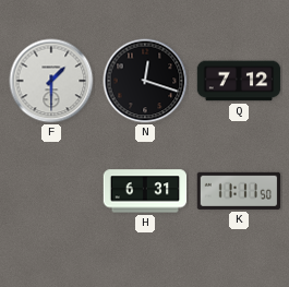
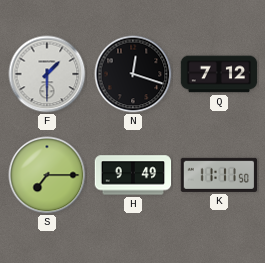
S: none -> 7:15
H: 6:31 -> 9:49
